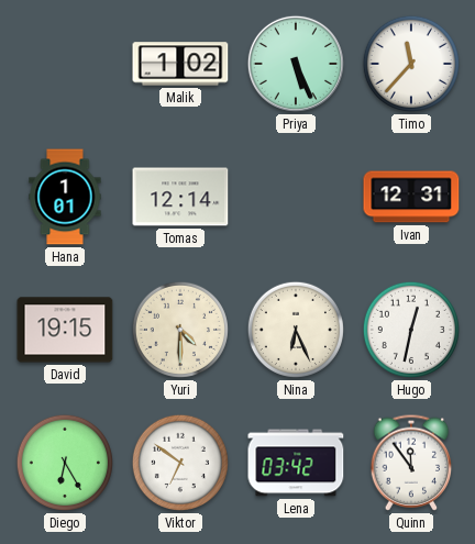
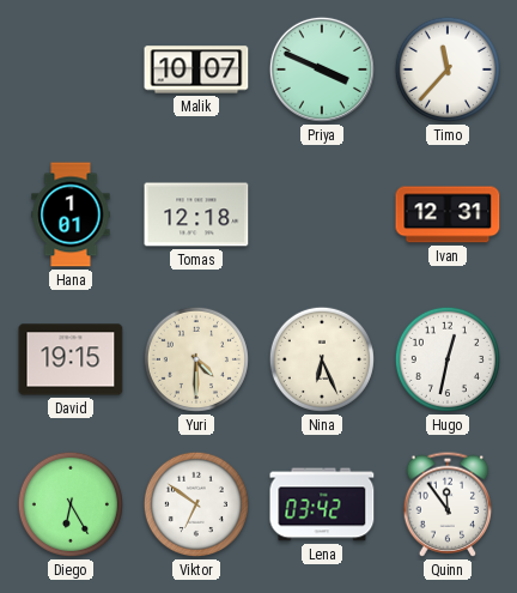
Malik: 1:02 -> 10:07
Priya: 5:26 -> 3:49
Tomas: 12:14 -> 12:18
